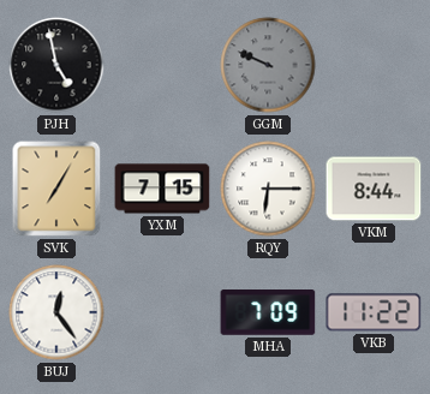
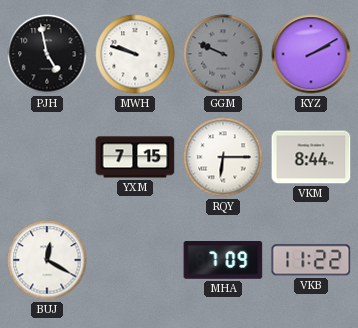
MWH: none -> 9:48
KYZ: none -> 2:10
SVK: 7:05 -> none
BUJ: 12:24 -> 12:20
